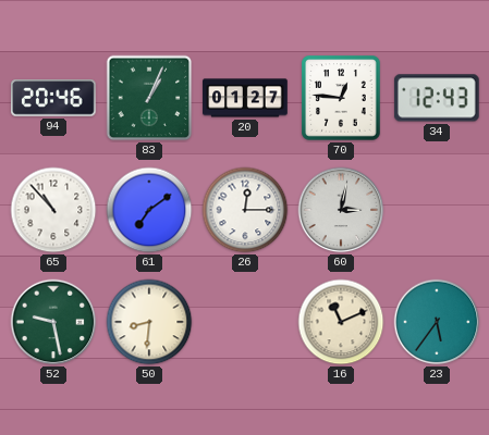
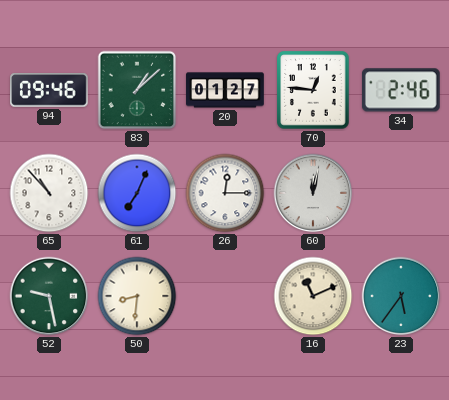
94: 20:46 -> 09:46
83: 1:04 -> 1:08
34: 12:43 -> 2:46
61: 7:09 -> 7:04
60: 3:02 -> 12:02
